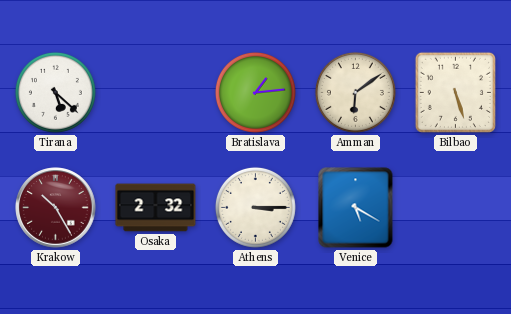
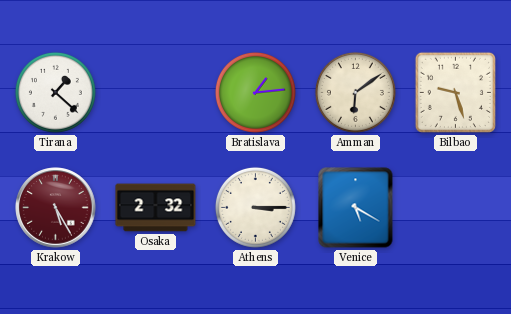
Tirana: 5:22 -> 1:22
Bilbao: 5:27 -> 9:27
Krakow: 10:25 -> 5:25
